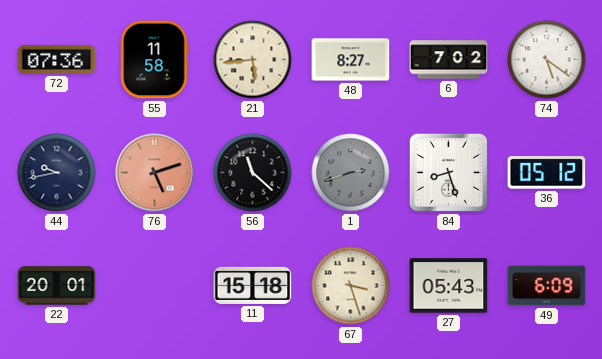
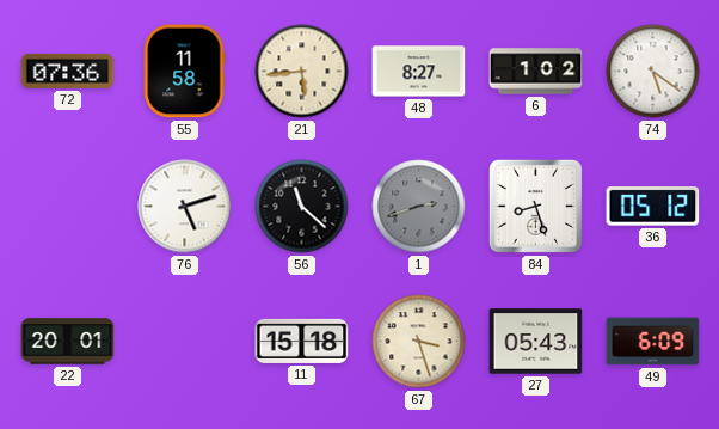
6: 7:02 -> 1:02
44: 9:43 -> none
76 dial: salmon -> white
